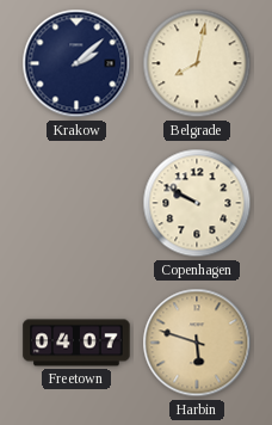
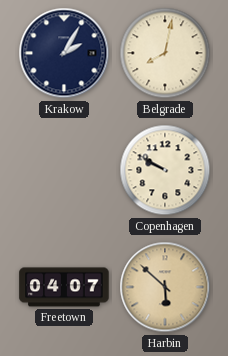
Krakow: 2:08 -> 2:05
Harbin: 5:48 -> 5:52
